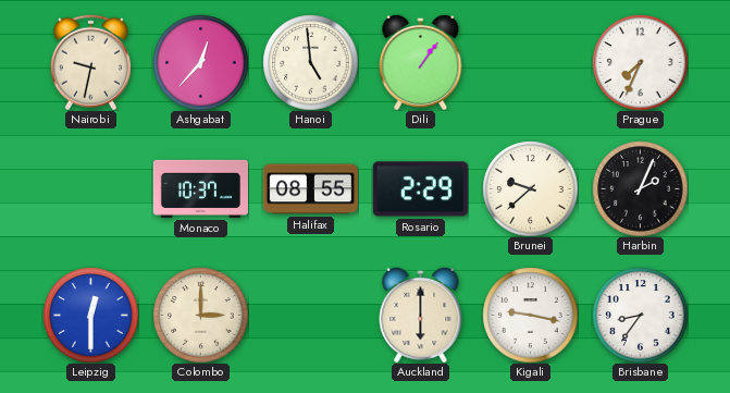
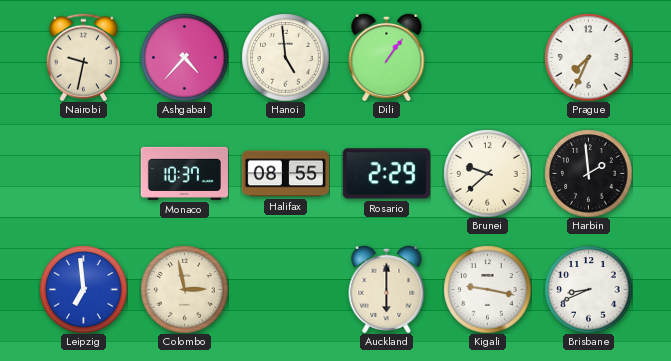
Ashgabat: 12:37 -> 4:37
Harbin: 2:04 -> 1:59
Leipzig: 12:30 -> 6:59
Colombo: 3:00 -> 2:58
Brisbane: 8:36 -> 8:41
